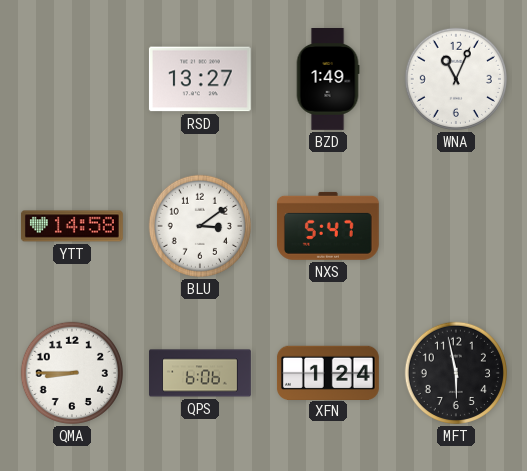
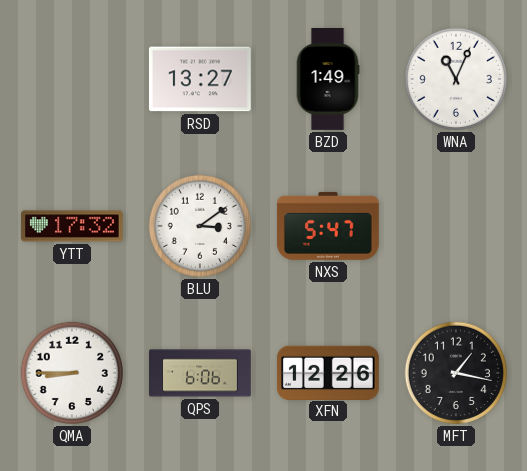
YTT: 14:58 -> 17:32
XFN: 1:24 -> 12:26
MFT: 5:58 -> 1:17
